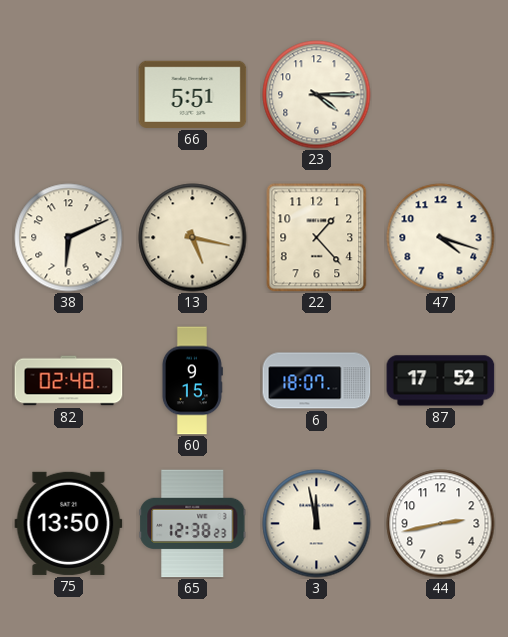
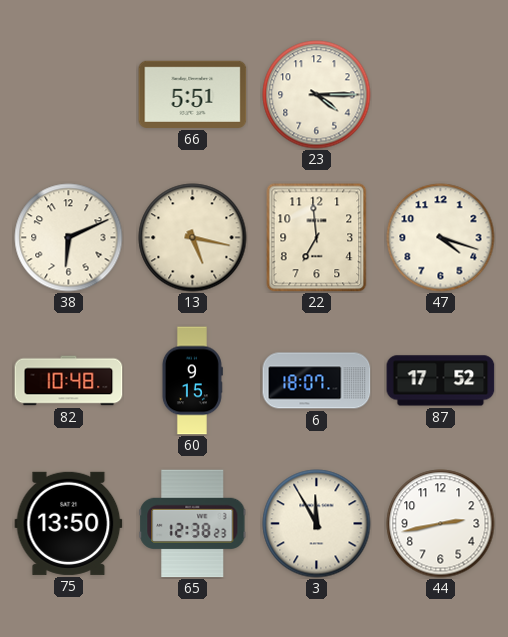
22: 1:23 -> 6:59
82: 02:48 -> 10:48
3: 11:58 -> 11:55
